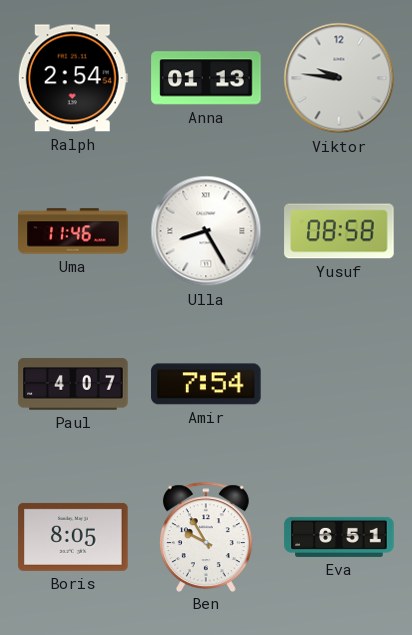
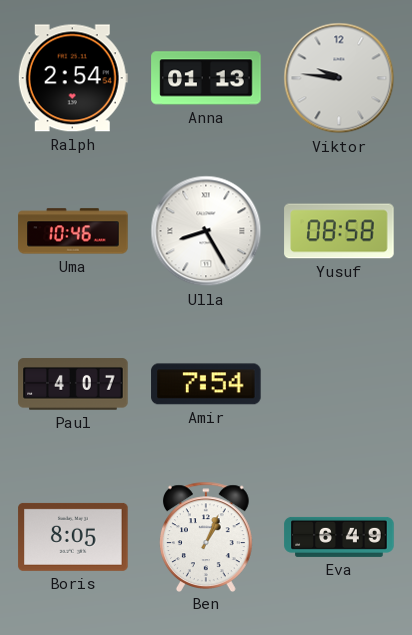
Uma: 11:46 -> 10:46
Ben: 9:55 -> 1:04
Eva: 6:51 -> 6:49
